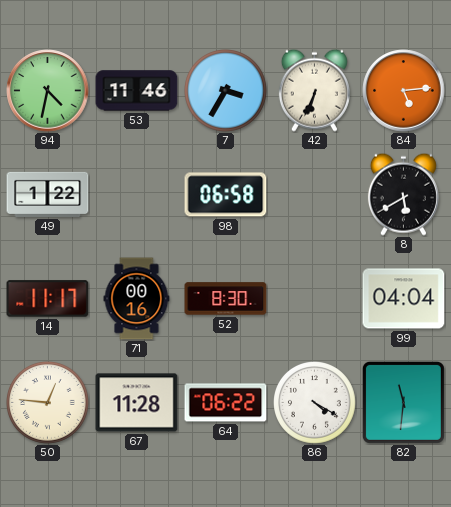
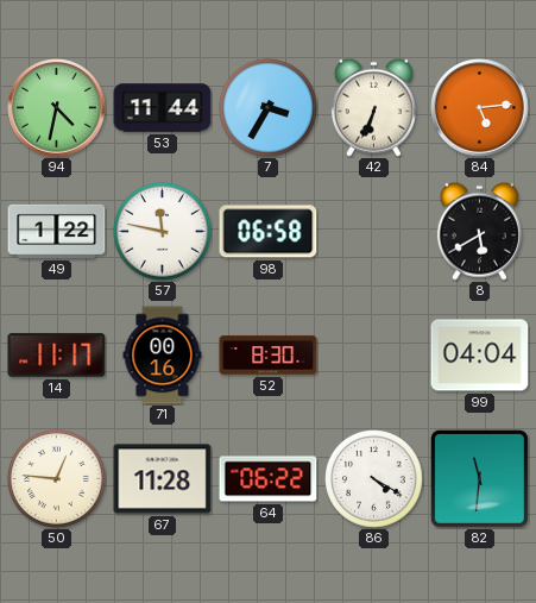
53: 11:46 -> 11:44
57: none -> 11:47
